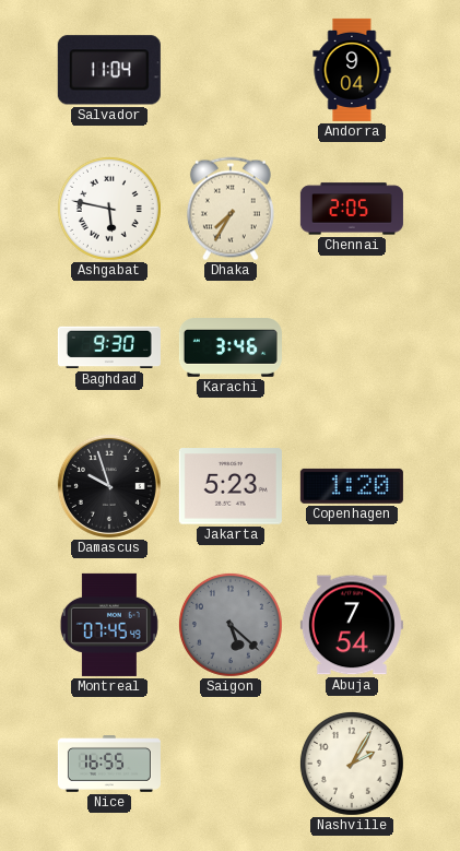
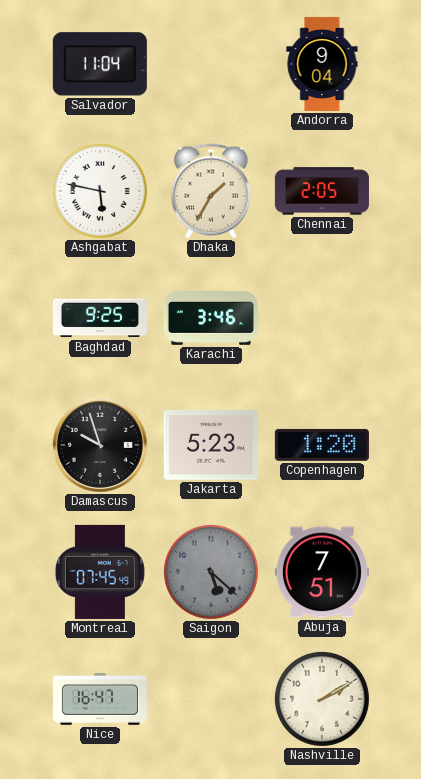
Dhaka: 7:35 -> 1:35
Baghdad: 9:30 -> 9:25
Abuja: 7:54 -> 7:51
Nice: 16:55 -> 16:47
Nashville: 2:05 -> 2:10
